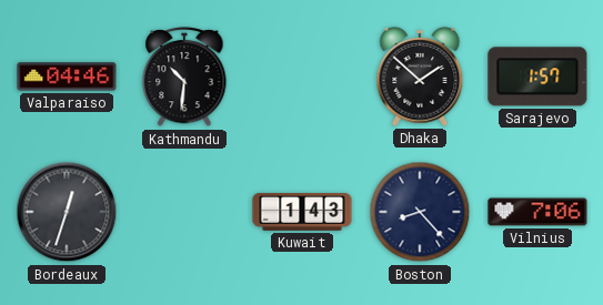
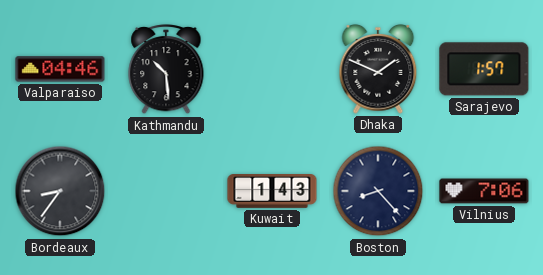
Kathmandu: 10:31 -> 10:29
Dhaka: 1:52 -> 1:49
Bordeaux: 12:33 -> 8:36
